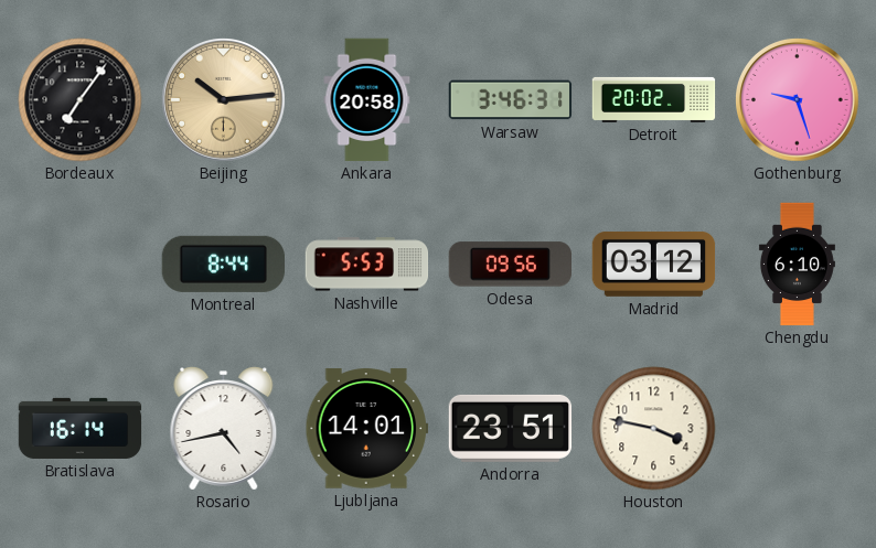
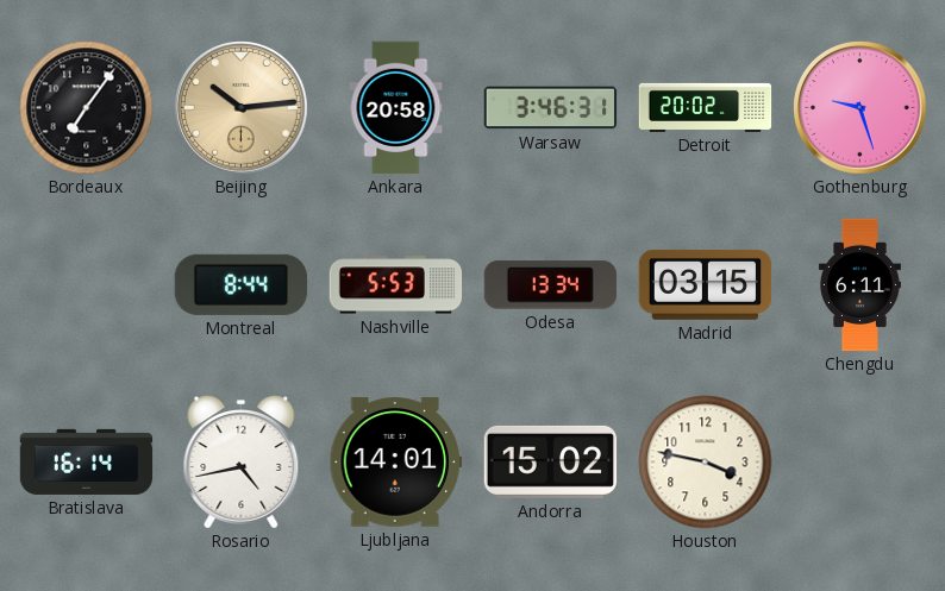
Odesa: 09:56 -> 13:34
Madrid: 03:12 -> 03:15
Chengdu: 6:10 -> 6:11
Andorra: 23:51 -> 15:02
